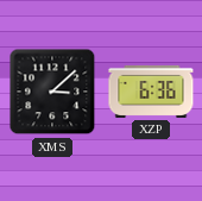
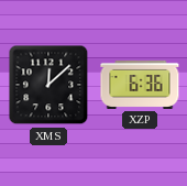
XMS: 3:08 -> 12:08
